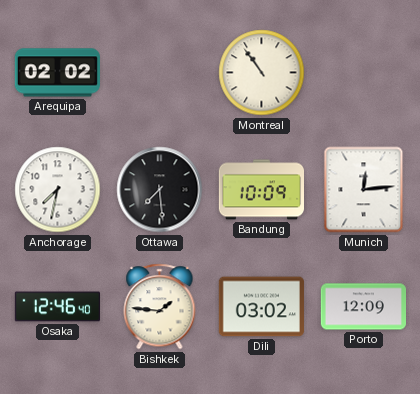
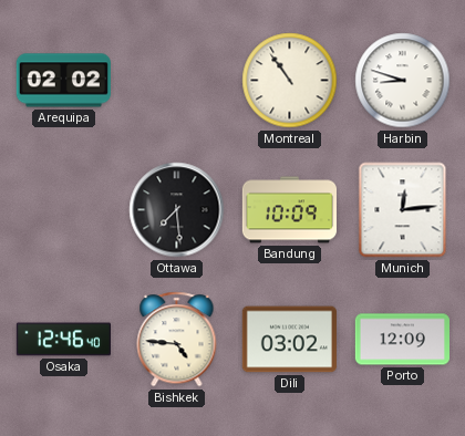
Harbin: none -> 8:48
Anchorage: 7:32 -> none
Bishkek: 1:46 -> 4:46
